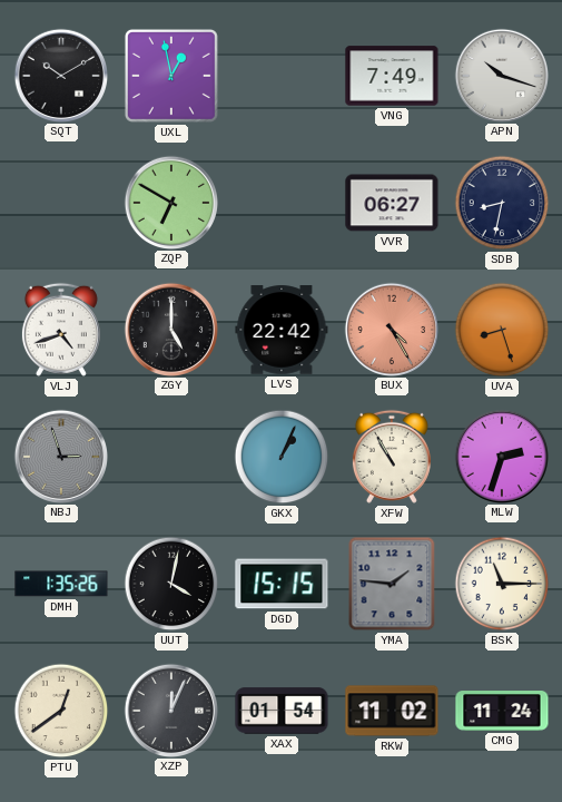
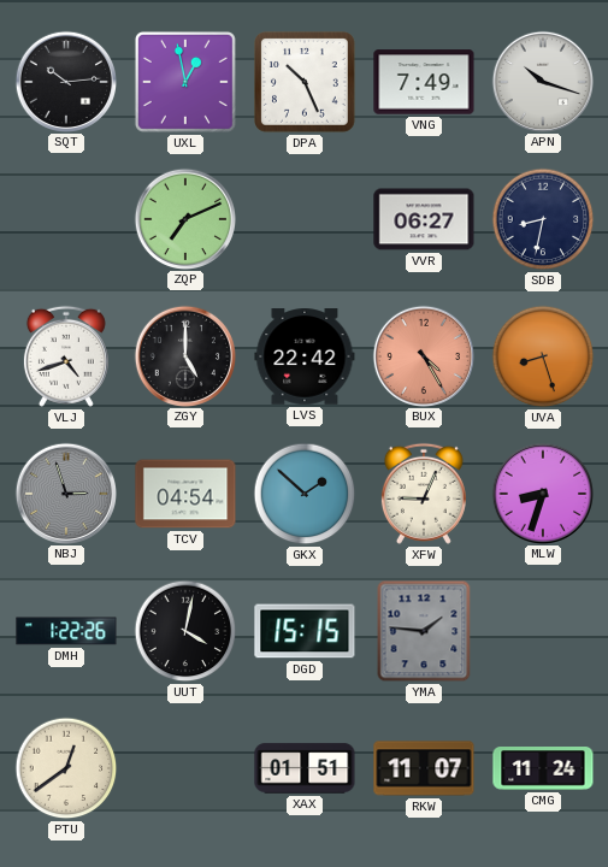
SQT: 10:10 -> 10:14
DPA: none -> 10:26
ZQP: 6:50 -> 7:11
TCV: none -> 04:54
GKX: 1:04 -> 1:52
XFW: 10:55 -> 9:04
MLW: 2:33 -> 8:33
DMH: 1:35 -> 1:22
BSK: 11:15 -> none
XZP: 12:04 -> none
XAX: 01:54 -> 01:51
RKW: 11:02 -> 11:07
